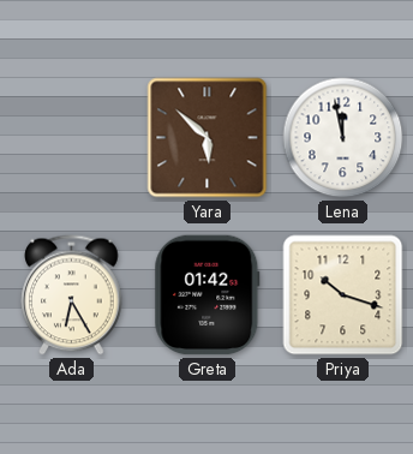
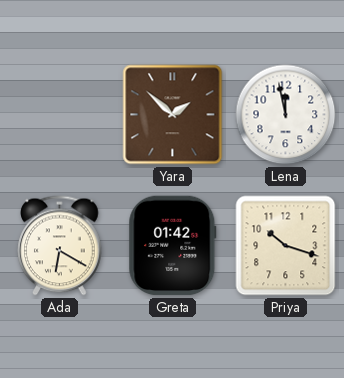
Yara: 5:52 -> 1:52
Ada: 6:25 -> 6:20
